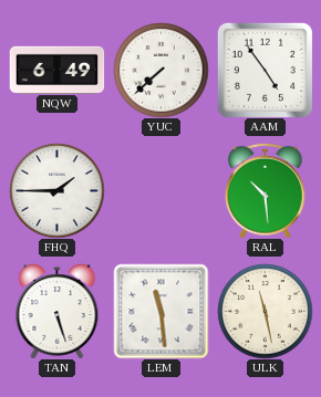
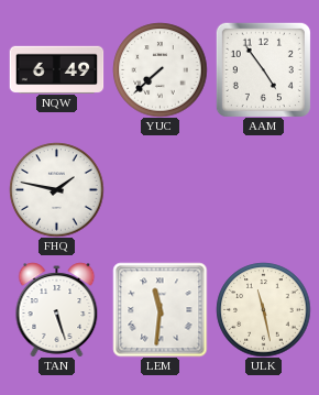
FHQ: 1:45 -> 1:47
RAL: 10:29 -> none
LEM: 11:29 -> 11:31
